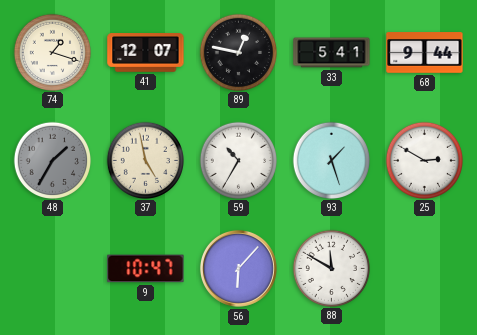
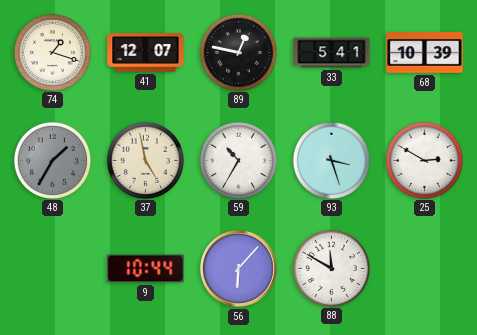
68: 9:44 -> 10:39
93: 1:27 -> 3:27
9: 10:47 -> 10:44
